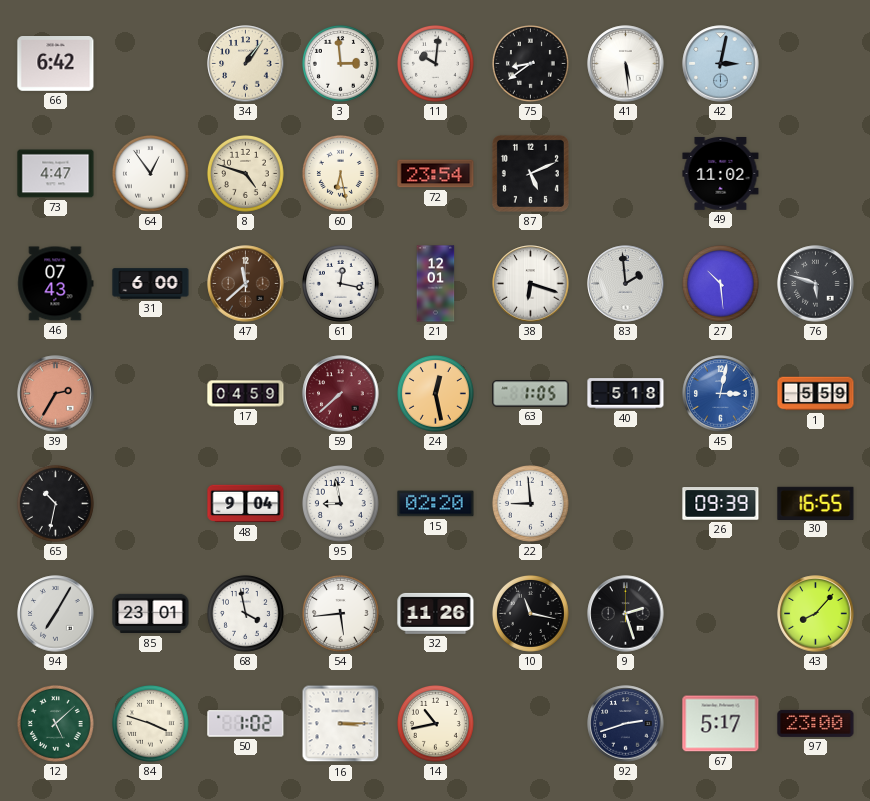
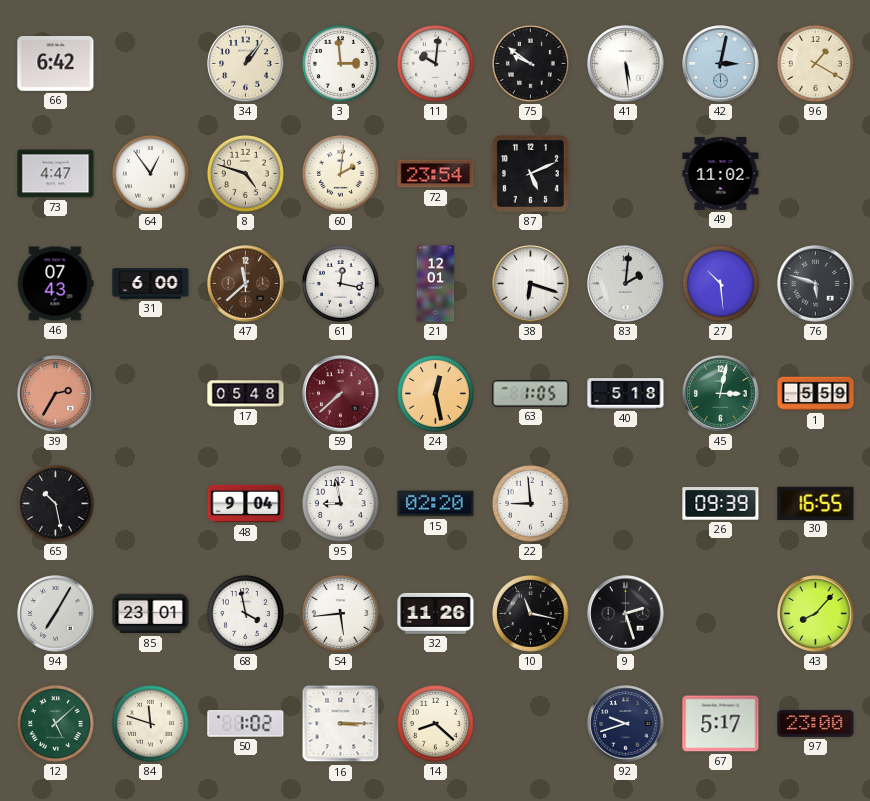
75: 8:39 -> 9:51
96: none -> 1:20
60: 6:28 -> 2:01
83: 1:59 -> 2:01
17: 04:59 -> 05:48
45 dial: blue -> green
65: 10:32 -> 10:28
84: 3:48 -> 11:48
14: 10:43 -> 8:22
92: 2:42 -> 9:42
